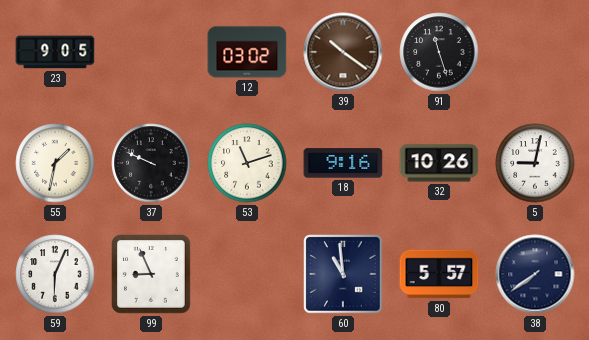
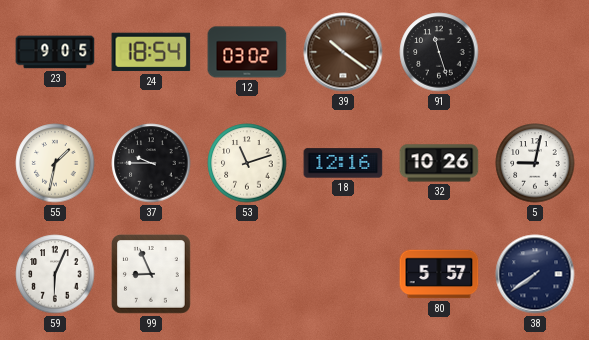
24: none -> 18:54
37: 9:49 -> 9:45
18: 9:16 -> 12:16
60: 10:59 -> none
